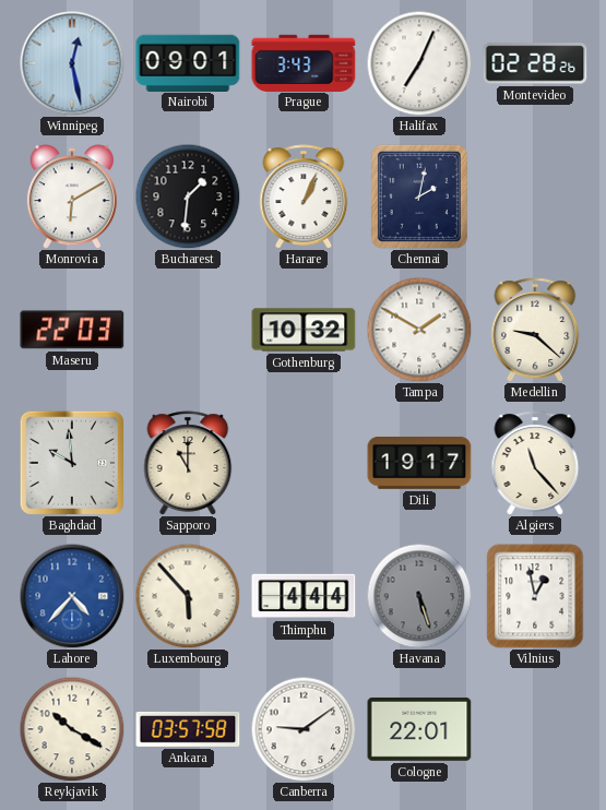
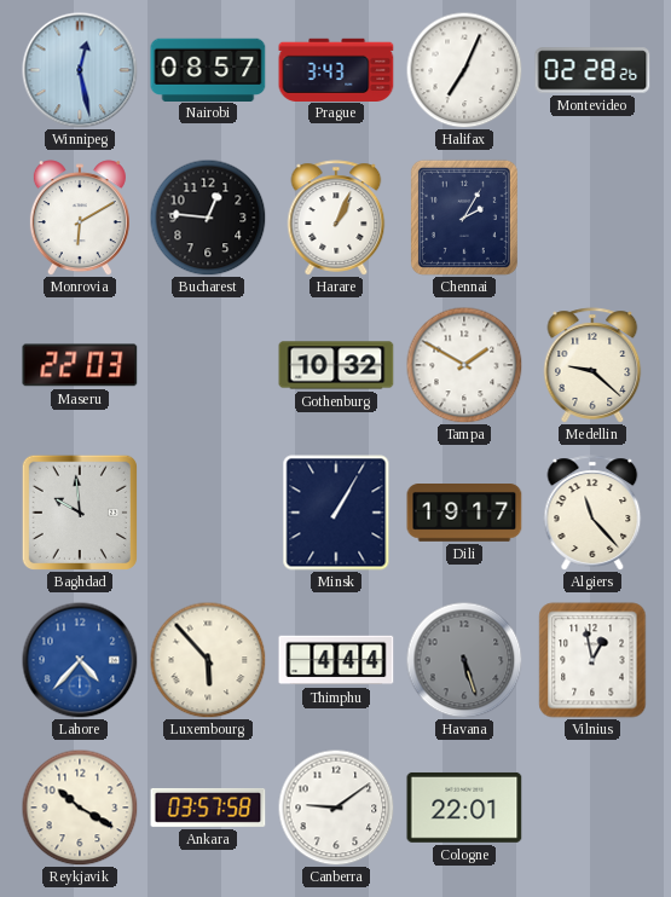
Nairobi: 09:01 -> 08:57
Bucharest: 1:31 -> 12:46
Chennai: 2:02 -> 2:05
Sapporo: 11:00 -> none
Minsk: none -> 1:05
